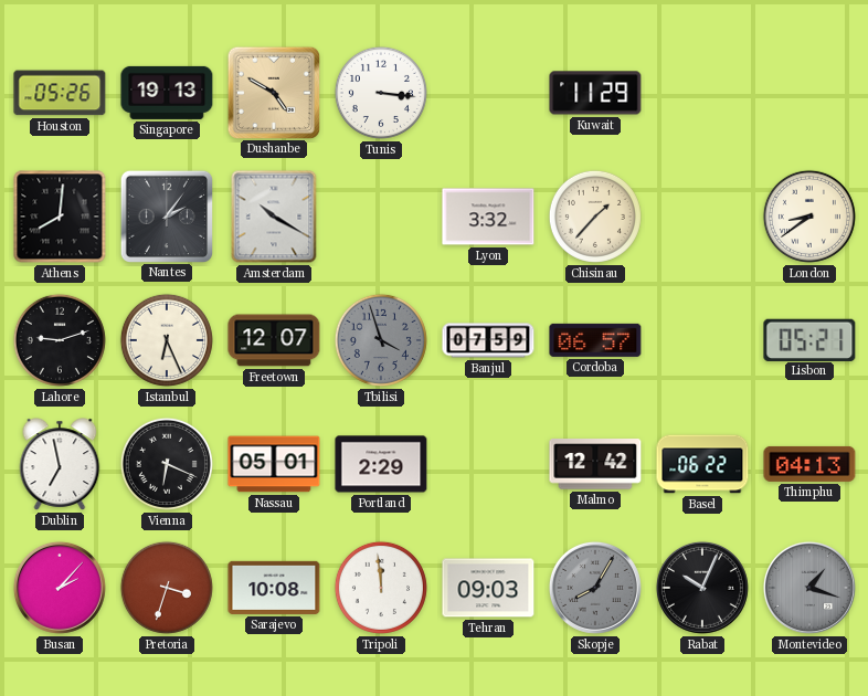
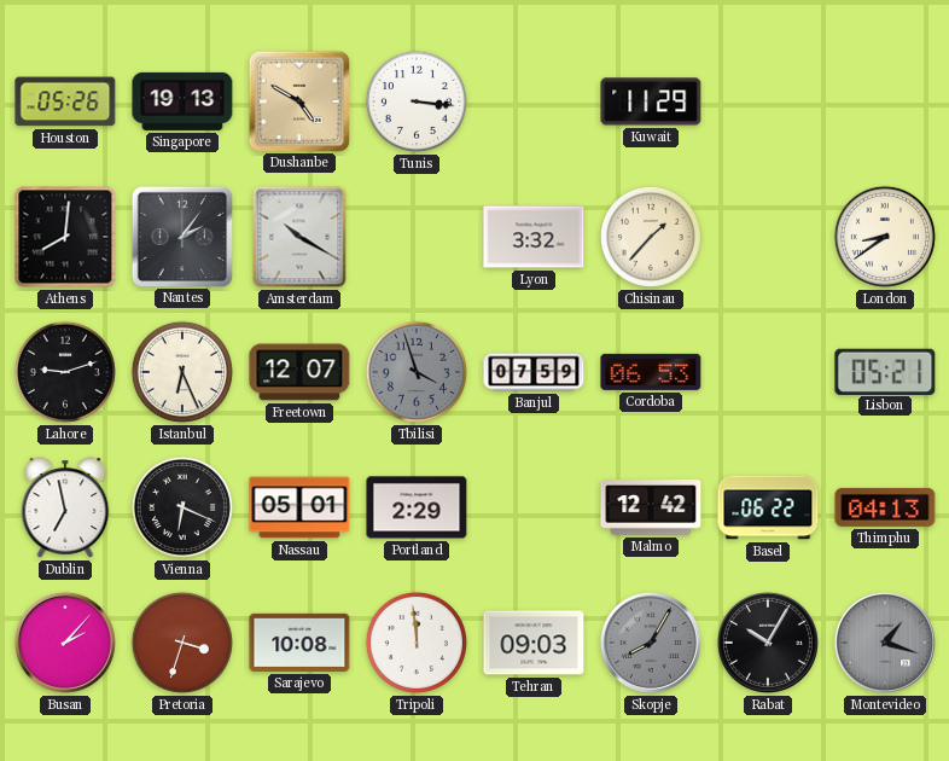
Cordoba: 06:57 -> 06:53
Rabat: 10:04 -> 10:05
